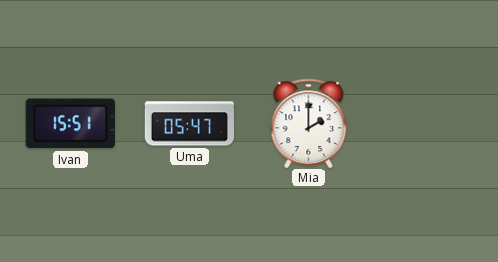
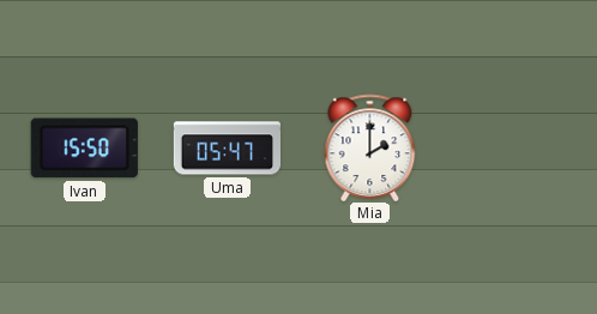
Ivan: 15:51 -> 15:50
